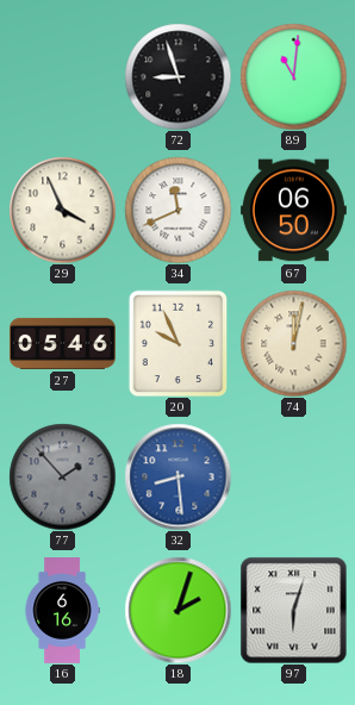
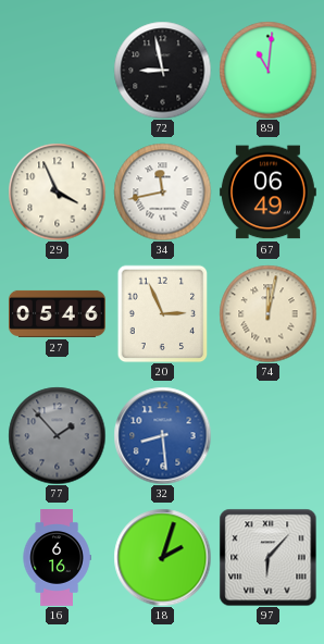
72: 8:57 -> 8:58
34: 11:41 -> 11:43
67: 06:50 -> 06:49
20: 9:56 -> 2:56
97: 6:03 -> 6:07
